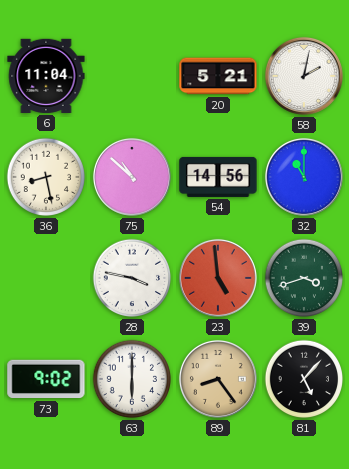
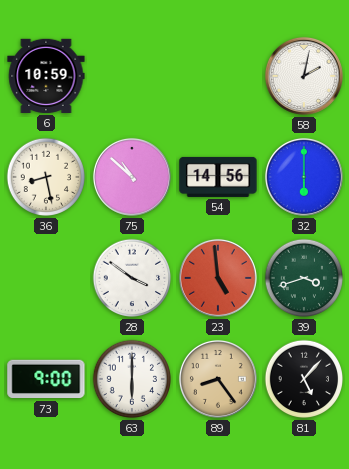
6: 11:04 -> 10:59
20: 5:21 -> none
32: 11:00 -> 6:00
28: 3:47 -> 3:51
73: 9:02 -> 9:00
